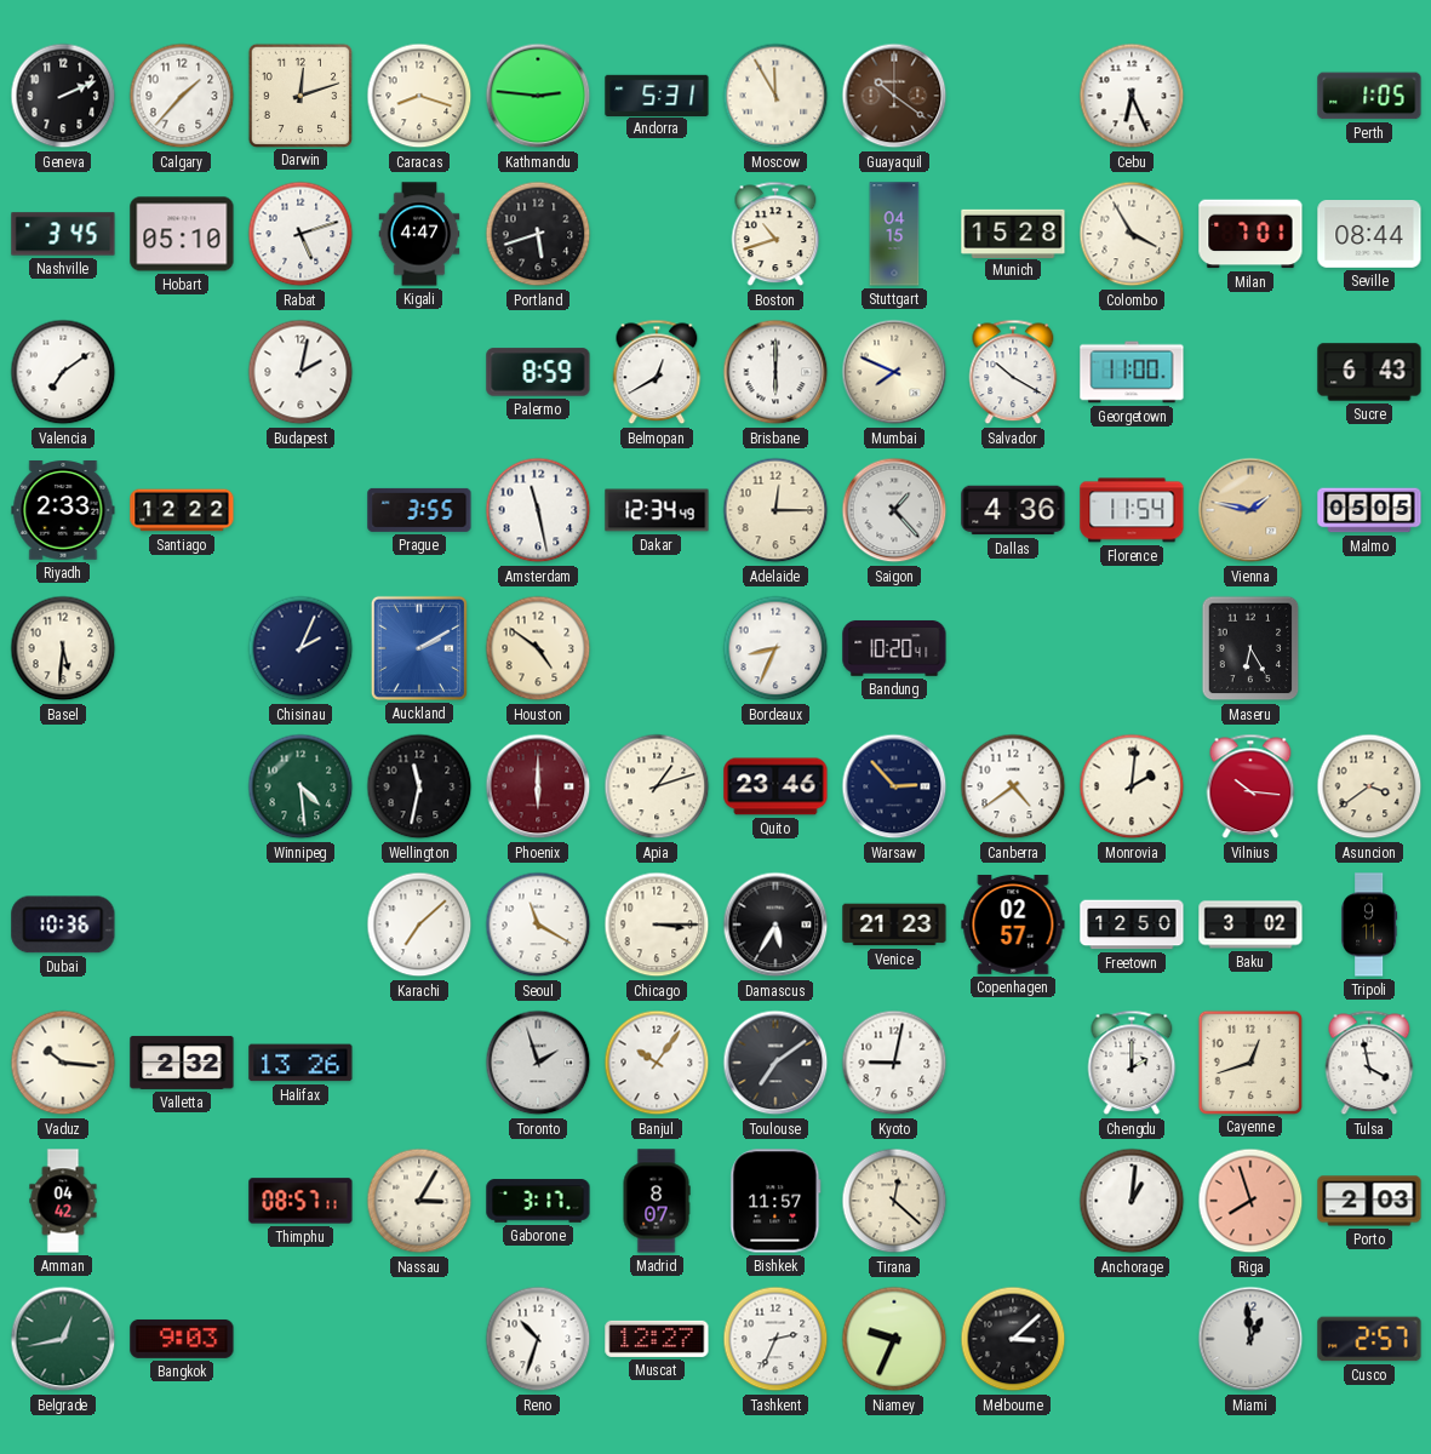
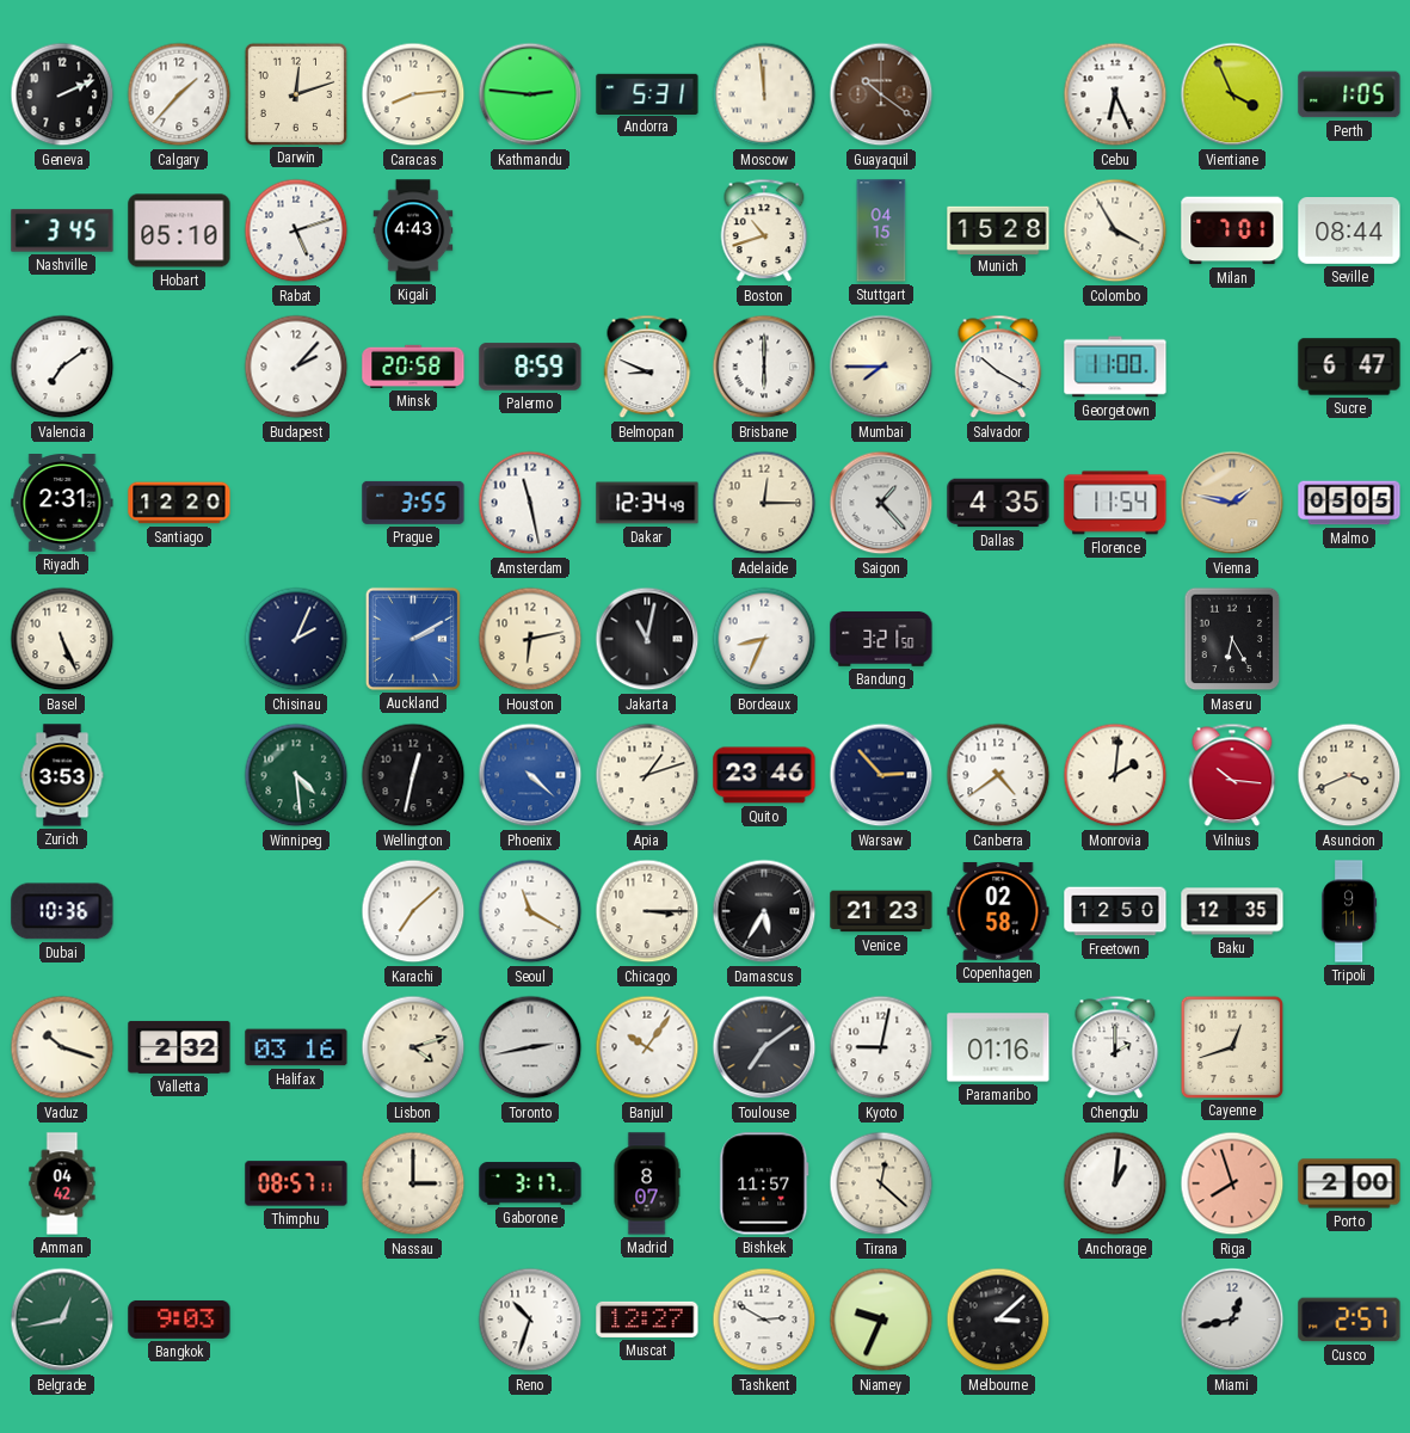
Caracas: 8:18 -> 8:14
Moscow: 11:55 -> 11:59
Vientiane: none -> 3:56
Kigali: 4:47 -> 4:43
Portland: 5:42 -> none
Budapest: 2:02 -> 2:07
Minsk: none -> 20:58
Belmopan: 12:40 -> 8:49
Mumbai: 7:49 -> 7:45
Sucre: 6:43 -> 6:47
Riyadh: 2:33 -> 2:31
Santiago: 12:22 -> 12:20
Dallas: 4:36 -> 4:35
Basel: 5:31 -> 5:26
Houston: 4:51 -> 6:13
Jakarta: none -> 11:02
Bandung: 10:20 -> 3:21
Zurich: none -> 3:53
Wellington: 11:32 -> 12:32
Phoenix: 6:00 -> 4:22
Phoenix dial: burgundy -> blue
Asuncion: 3:39 -> 3:41
Copenhagen: 02:57 -> 02:58
Baku: 3:02 -> 12:35
Vaduz: 10:16 -> 10:18
Halifax: 13:26 -> 03:16
Lisbon: none -> 4:12
Toronto: 1:57 -> 2:43
Paramaribo: none -> 01:16
Tulsa: 3:58 -> none
Nassau: 3:05 -> 3:00
Porto: 2:03 -> 2:00
Tashkent: 2:34 -> 2:50
Miami: 12:59 -> 12:43
